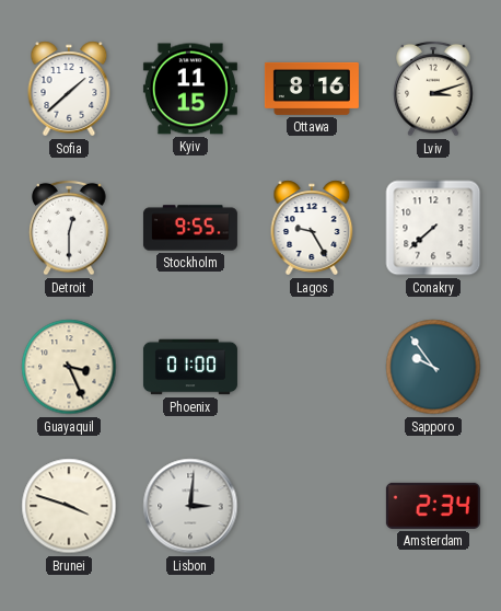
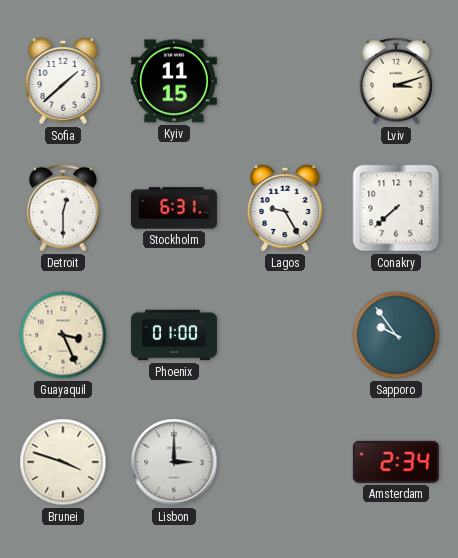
Ottawa: 8:16 -> none
Stockholm: 9:55 -> 6:31
Lisbon: 3:01 -> 3:00
